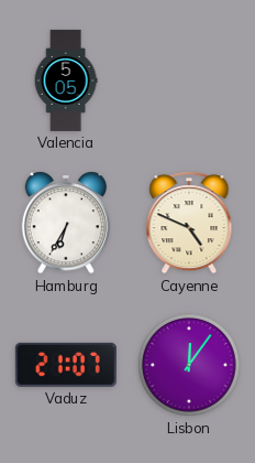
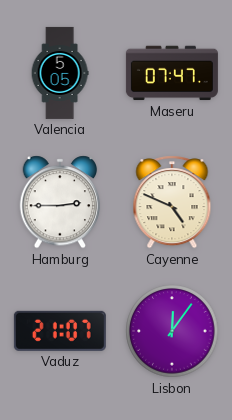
Maseru: none -> 07:47
Hamburg: 6:35 -> 2:45
